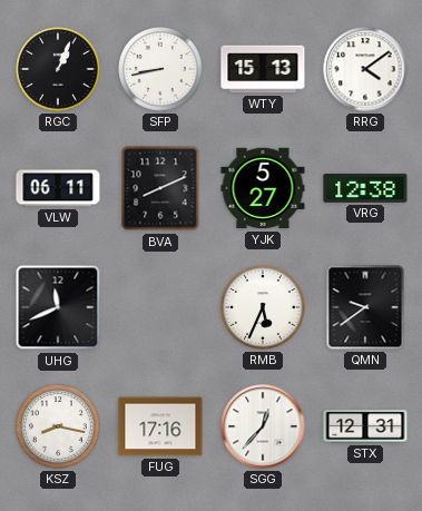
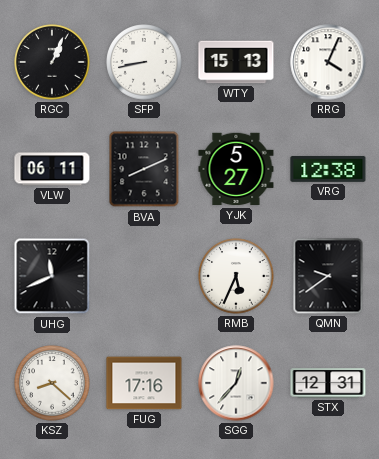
RRG: 4:09 -> 4:04
KSZ: 8:17 -> 8:22
